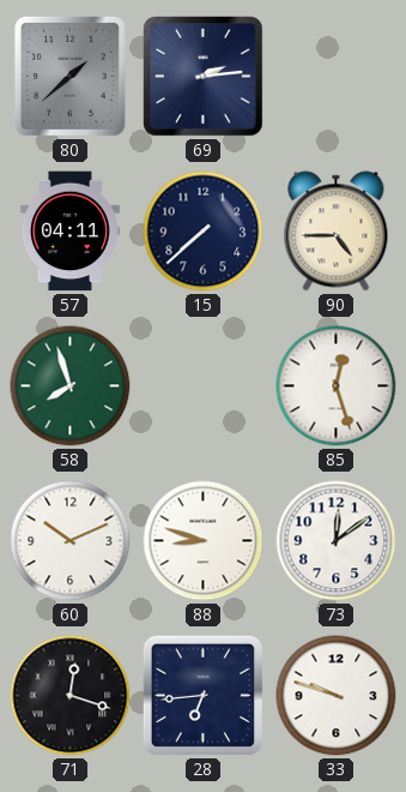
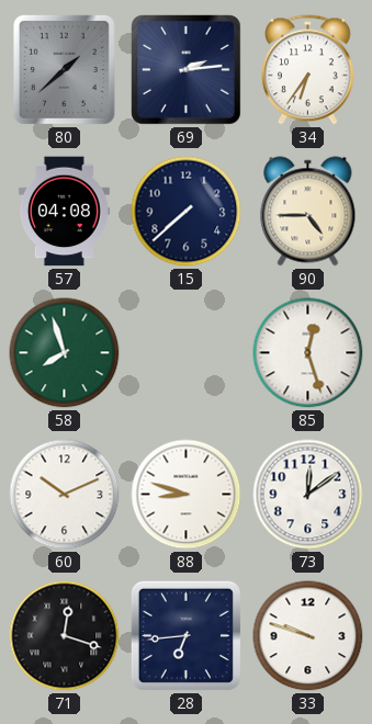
34: none -> 6:36
57: 04:11 -> 04:08
